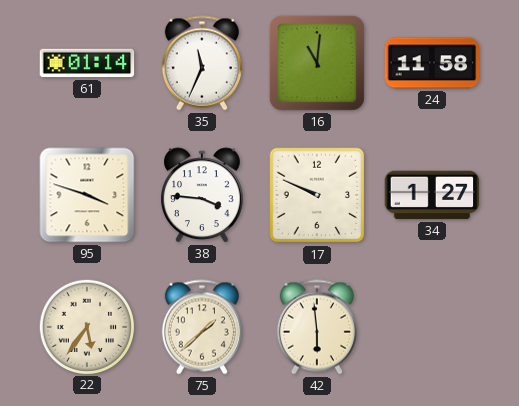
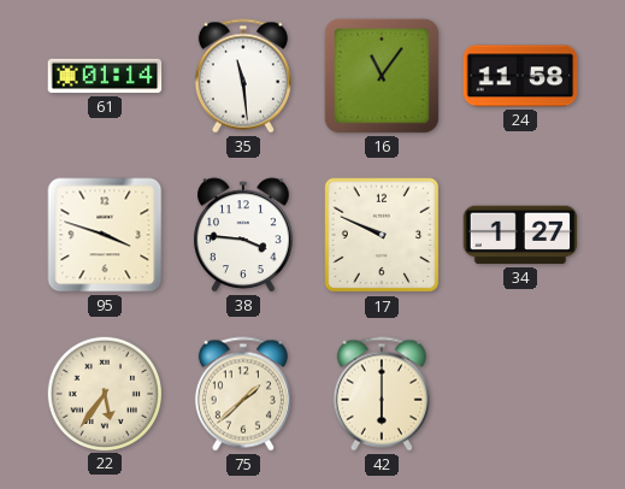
35: 11:34 -> 11:29
16: 11:01 -> 11:06
42: 5:59 -> 6:00
